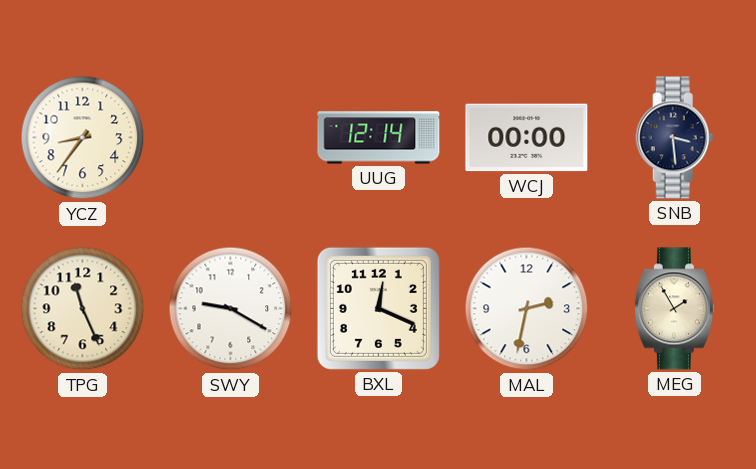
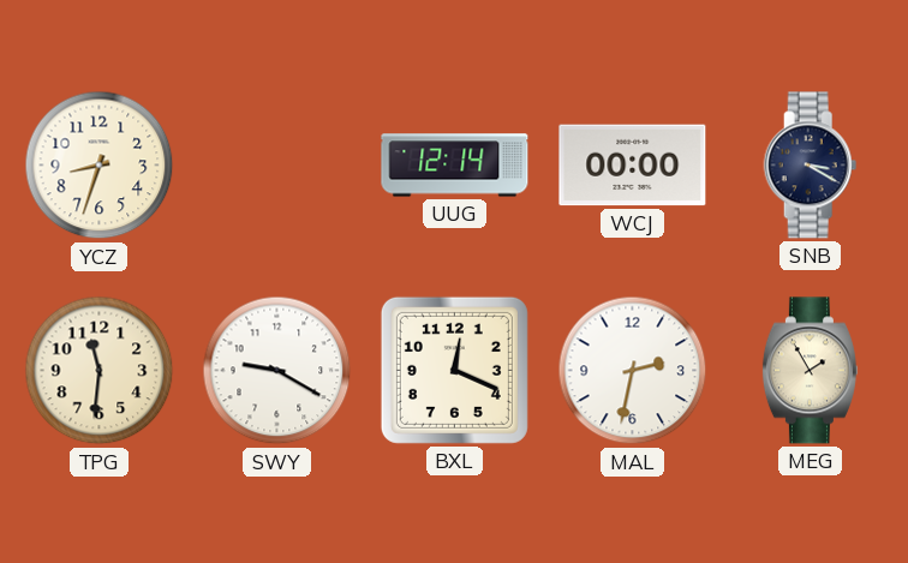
YCZ: 8:36 -> 8:33
SNB: 3:29 -> 3:20
TPG: 11:26 -> 11:31
